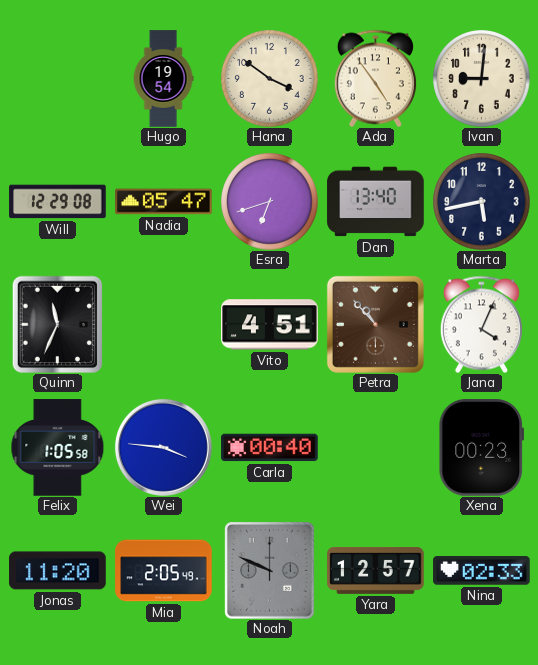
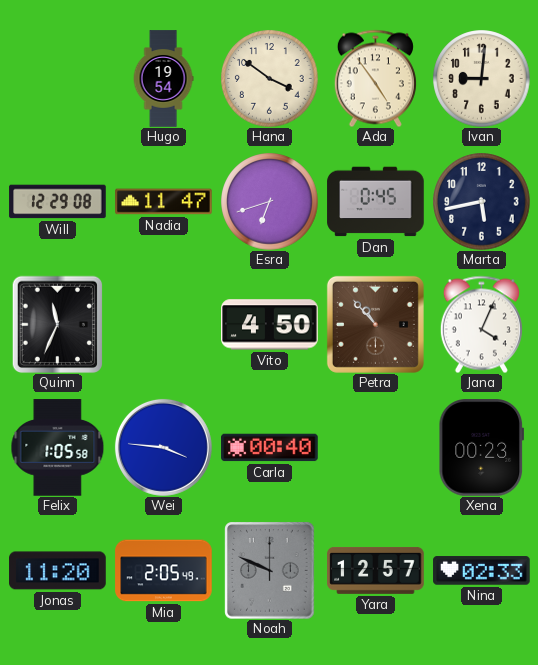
Nadia: 05:47 -> 11:47
Dan: 13:40 -> 0:45
Vito: 4:51 -> 4:50
